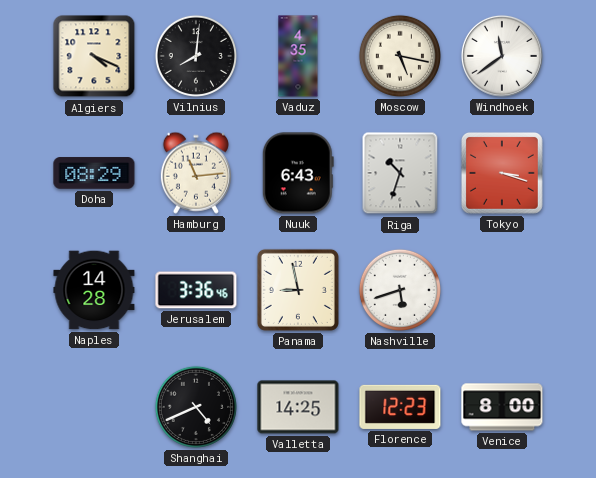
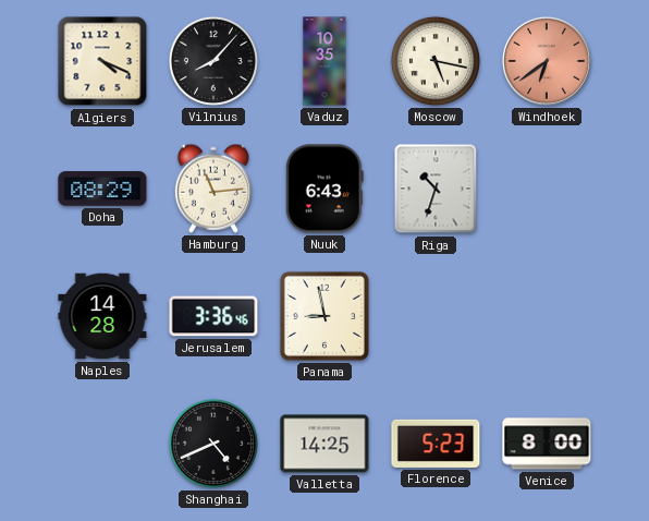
Vilnius: 8:01 -> 8:07
Vaduz: 4:35 -> 10:35
Windhoek: 11:39 -> 6:39
Windhoek dial: white -> salmon
Tokyo: 3:18 -> none
Nashville: 5:42 -> none
Florence: 12:23 -> 5:23
